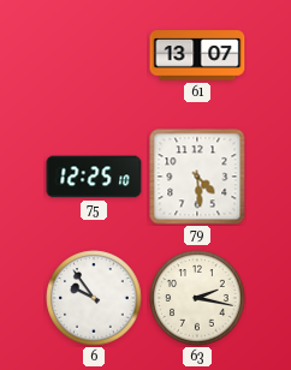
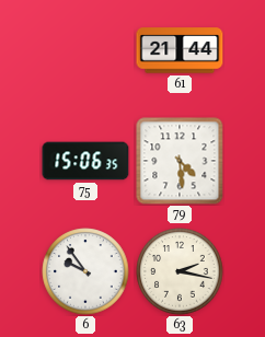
61: 13:07 -> 21:44
75: 12:25 -> 15:06
